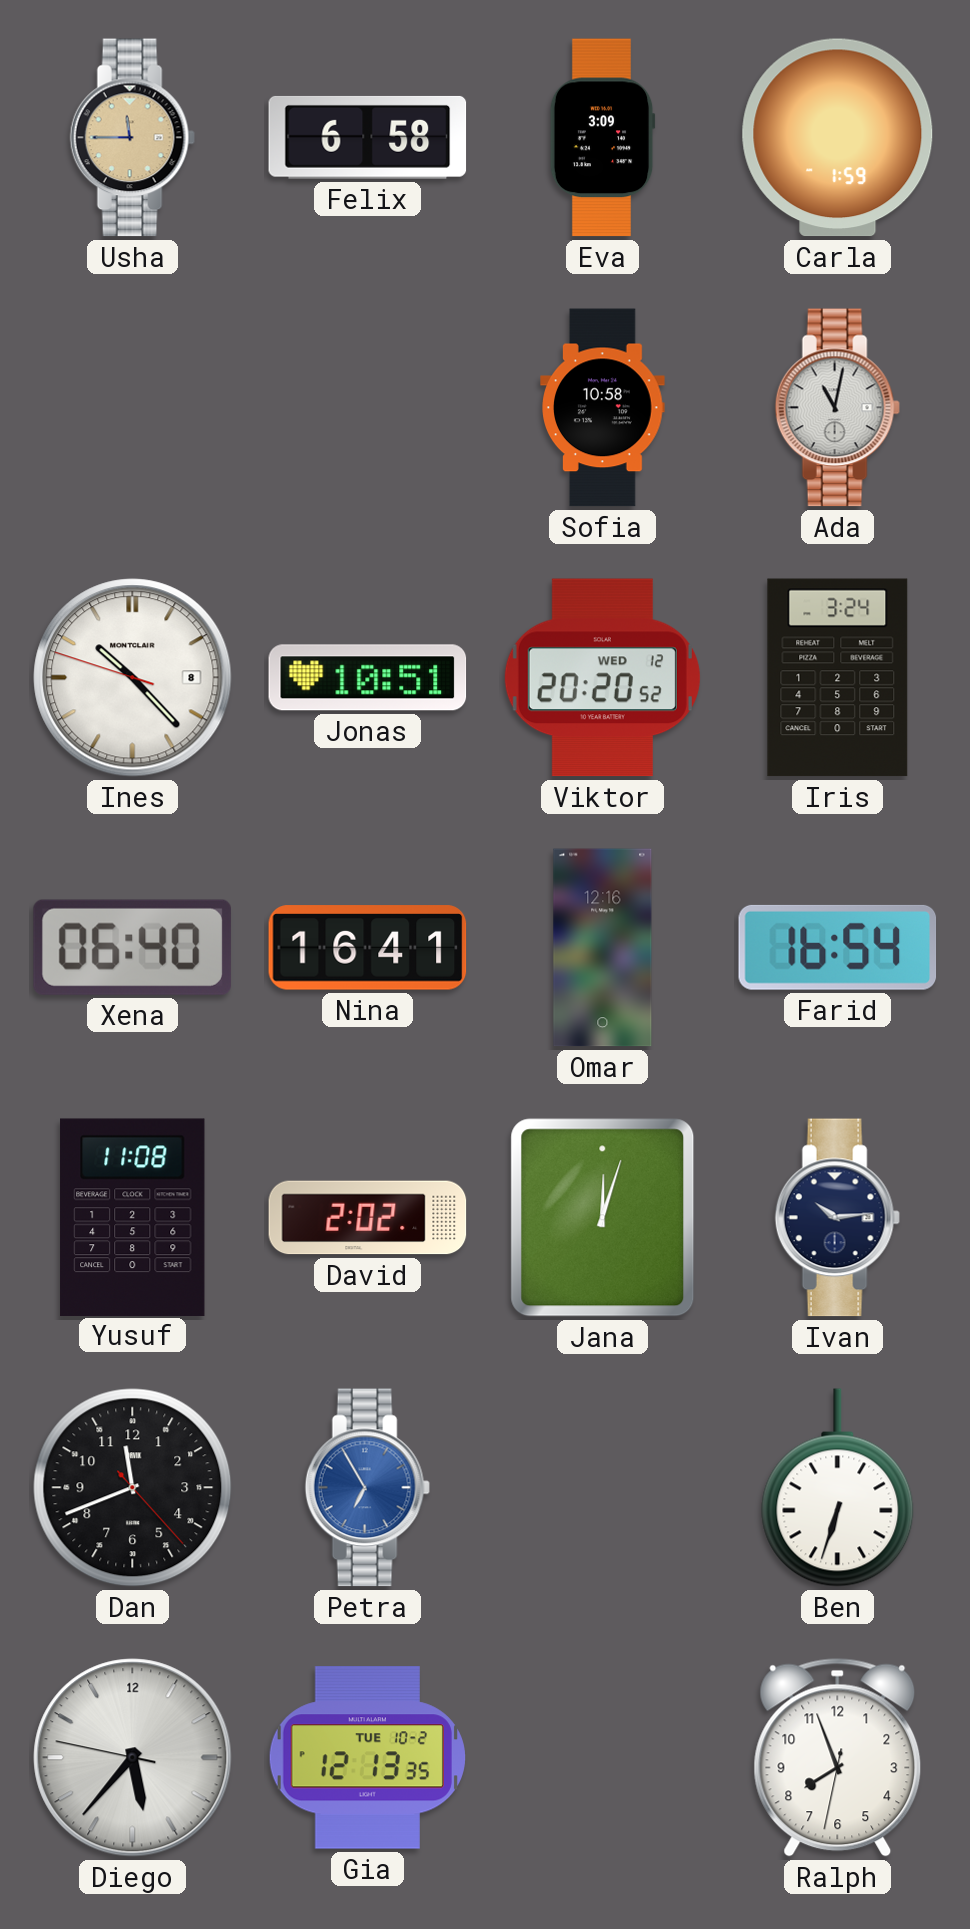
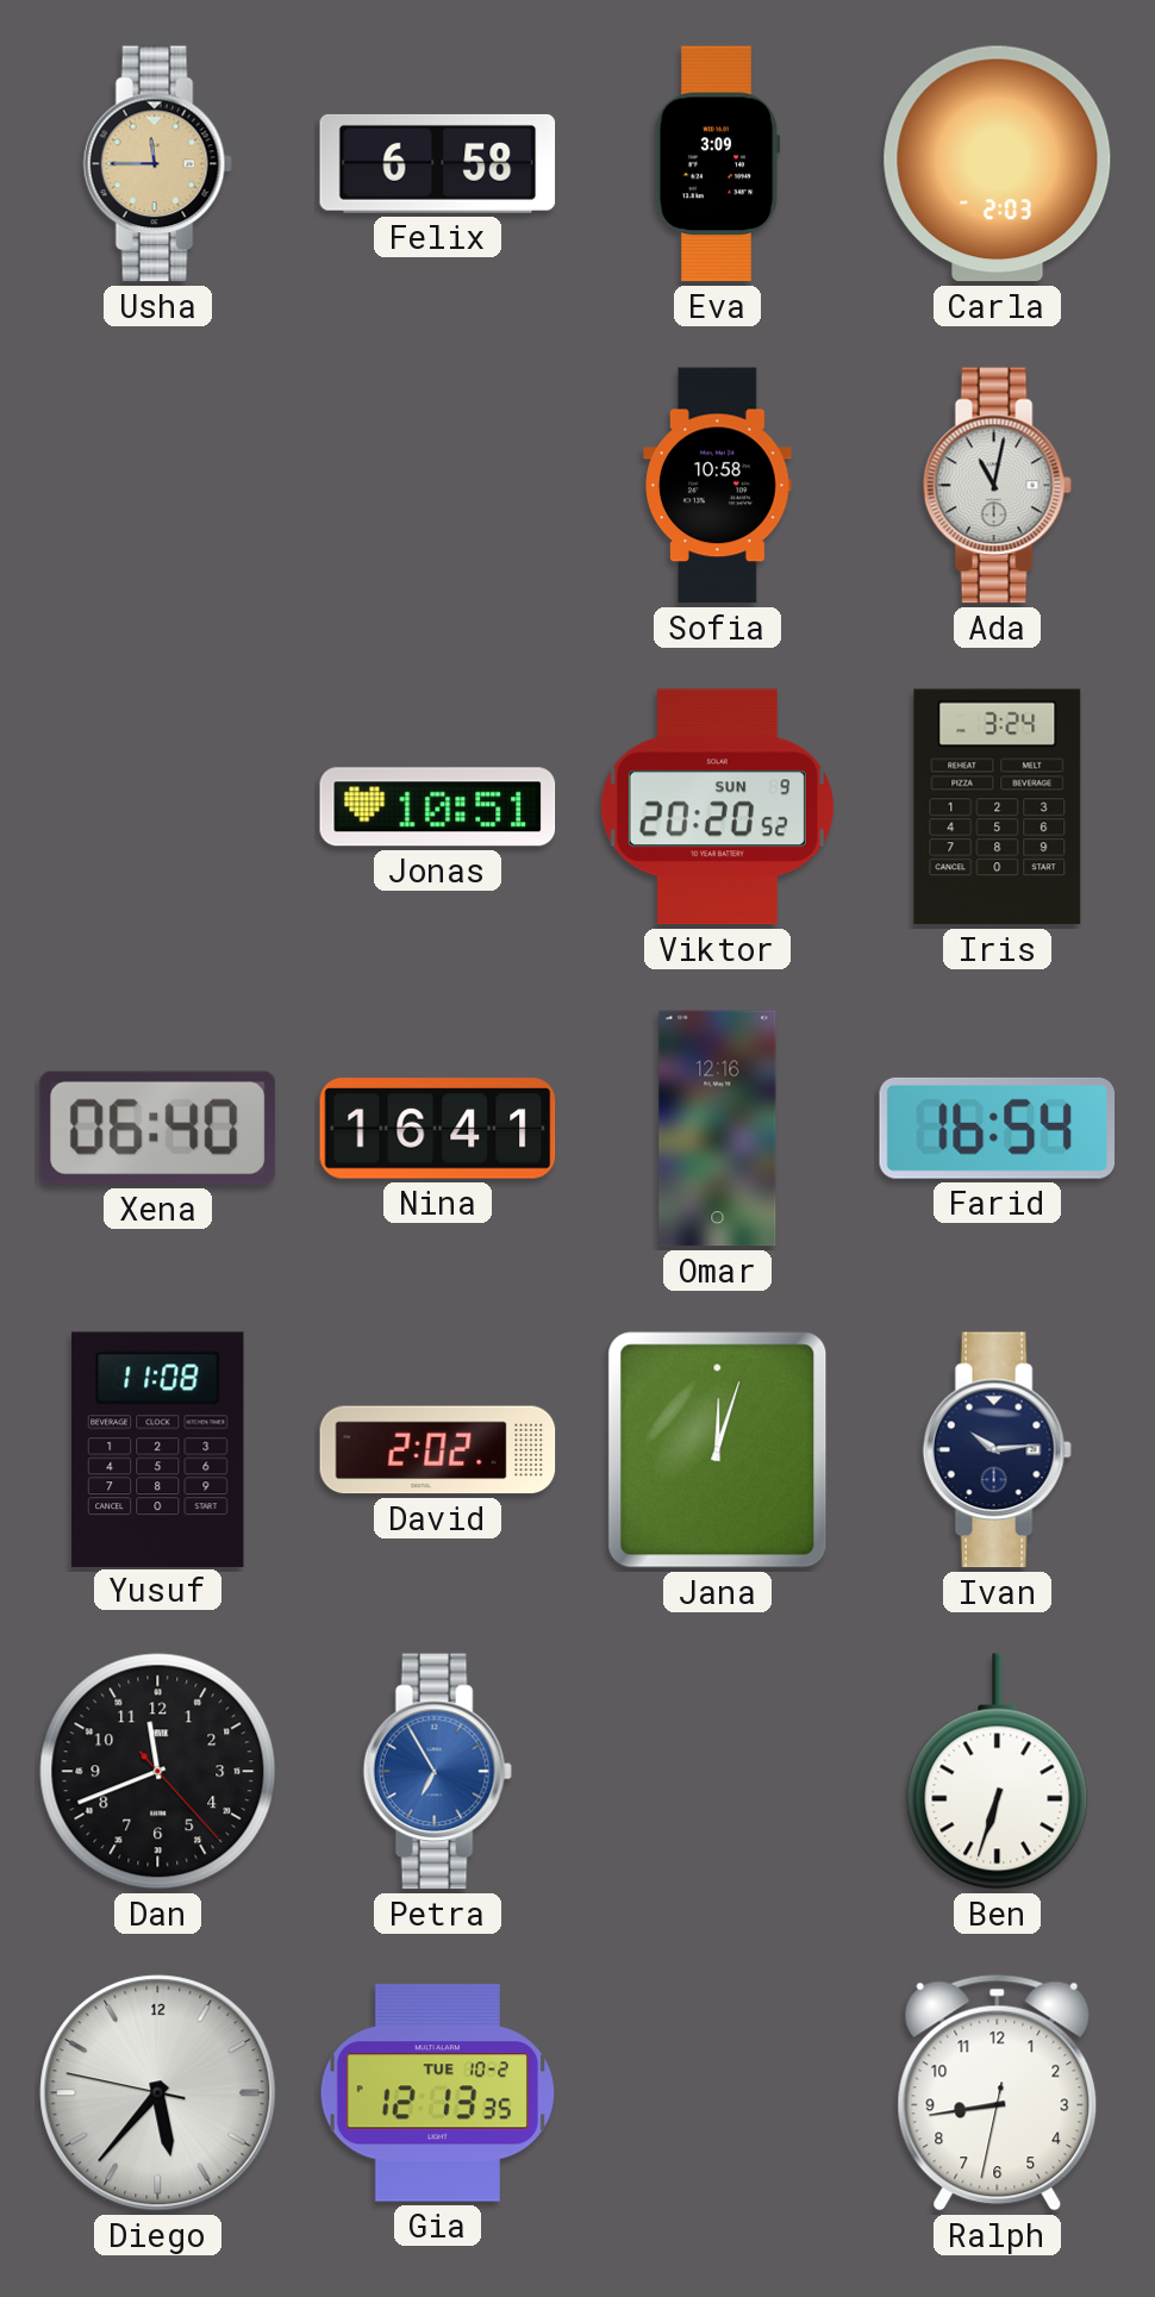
Carla: 1:59 -> 2:03
Ines: 10:22 -> none
Viktor date: WED 12 -> SUN 9
Ralph: 7:56 -> 8:43
